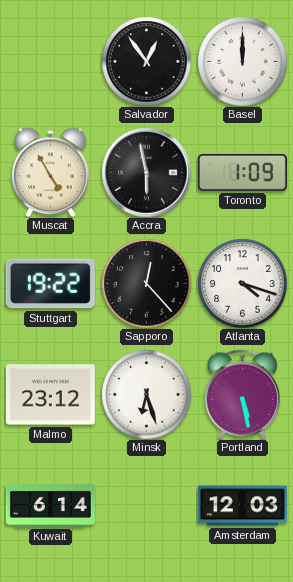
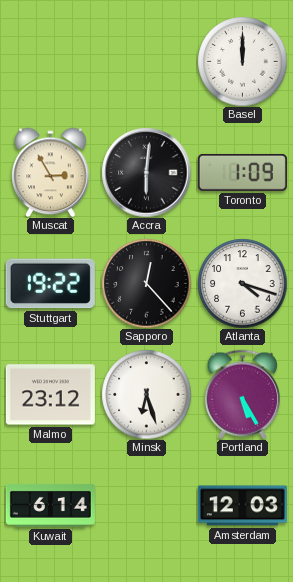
Salvador: 12:54 -> none
Muscat: 4:55 -> 2:55
Accra: 5:58 -> 6:01
Portland: 5:28 -> 5:25
